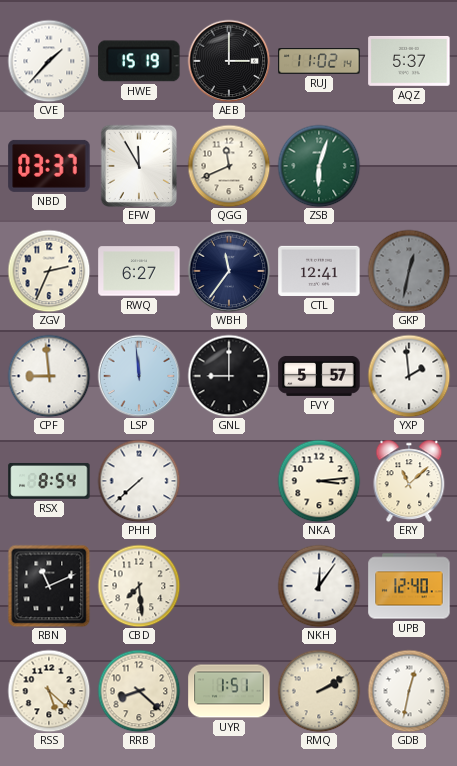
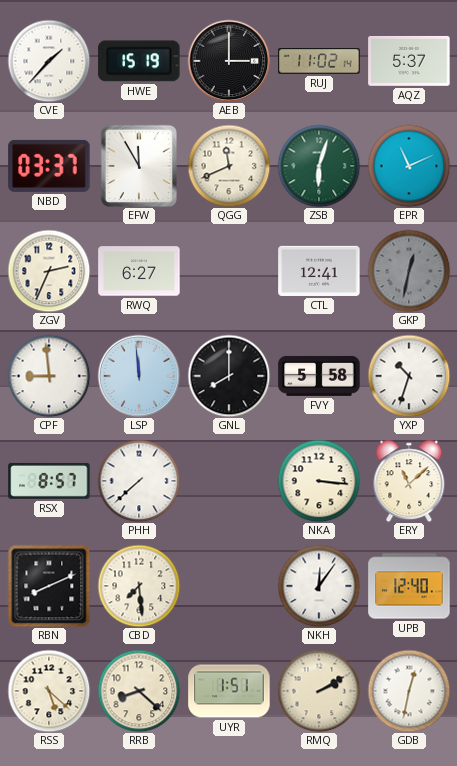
EPR: none -> 11:11
WBH: 11:36 -> none
GNL: 9:00 -> 8:00
FVY: 5:57 -> 5:58
YXP: 1:59 -> 10:33
RSX: 8:54 -> 8:57
NKA: 3:14 -> 3:16
RBN: 11:11 -> 8:11
